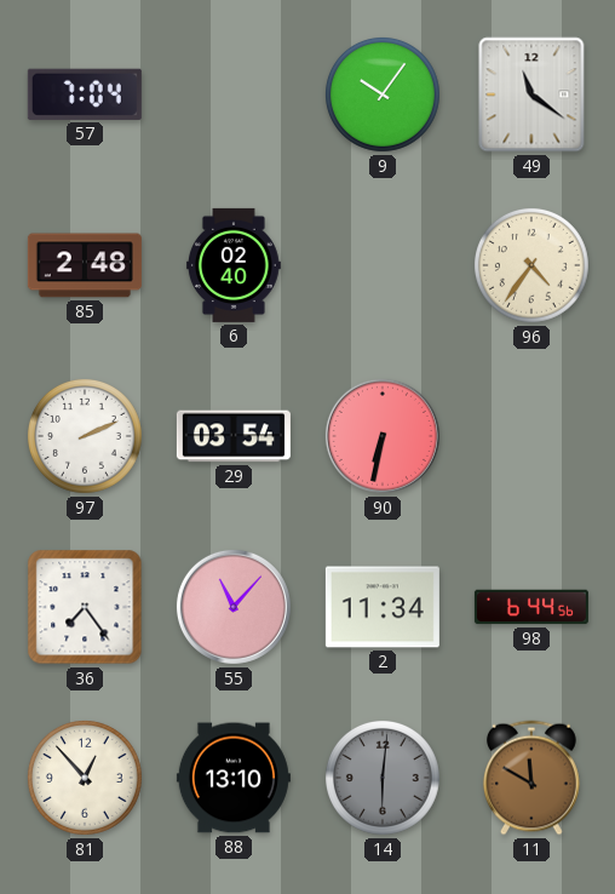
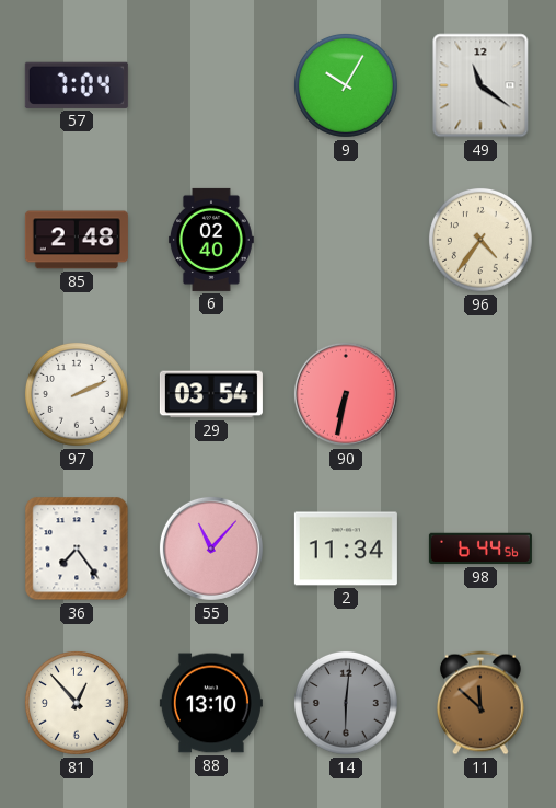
9: 10:06 -> 10:05
11: 11:50 -> 11:52
